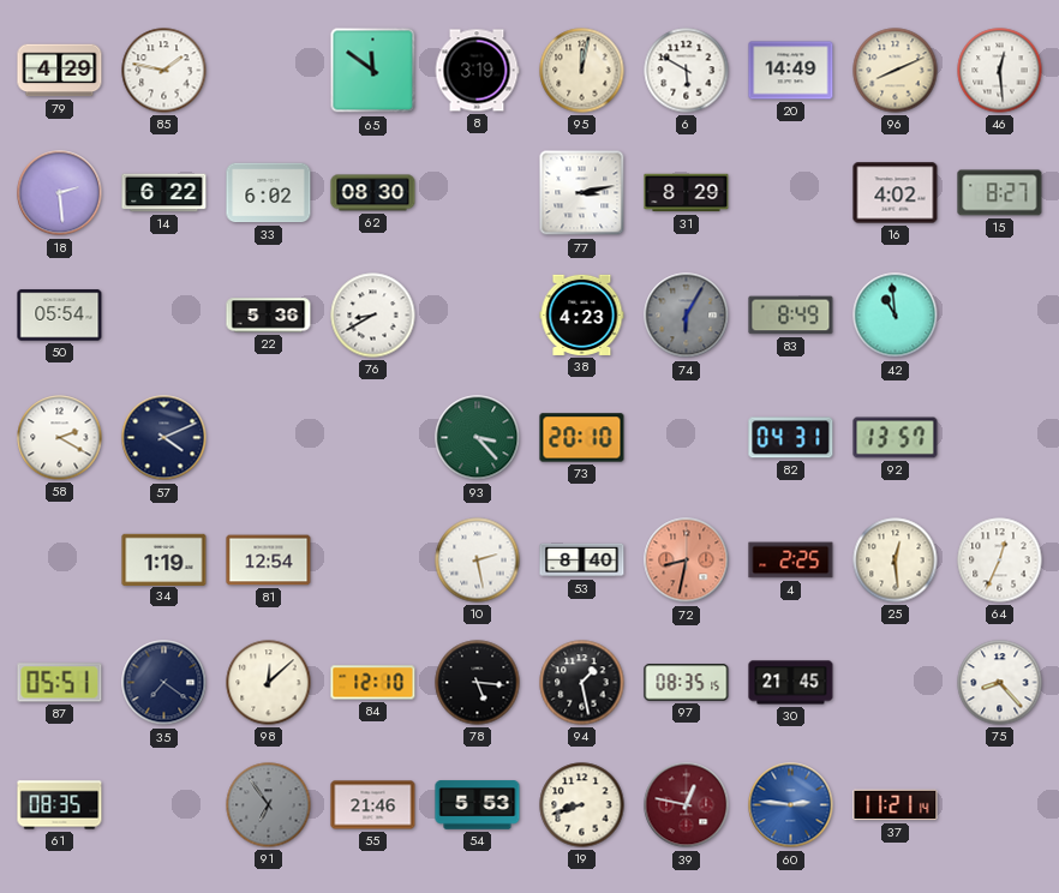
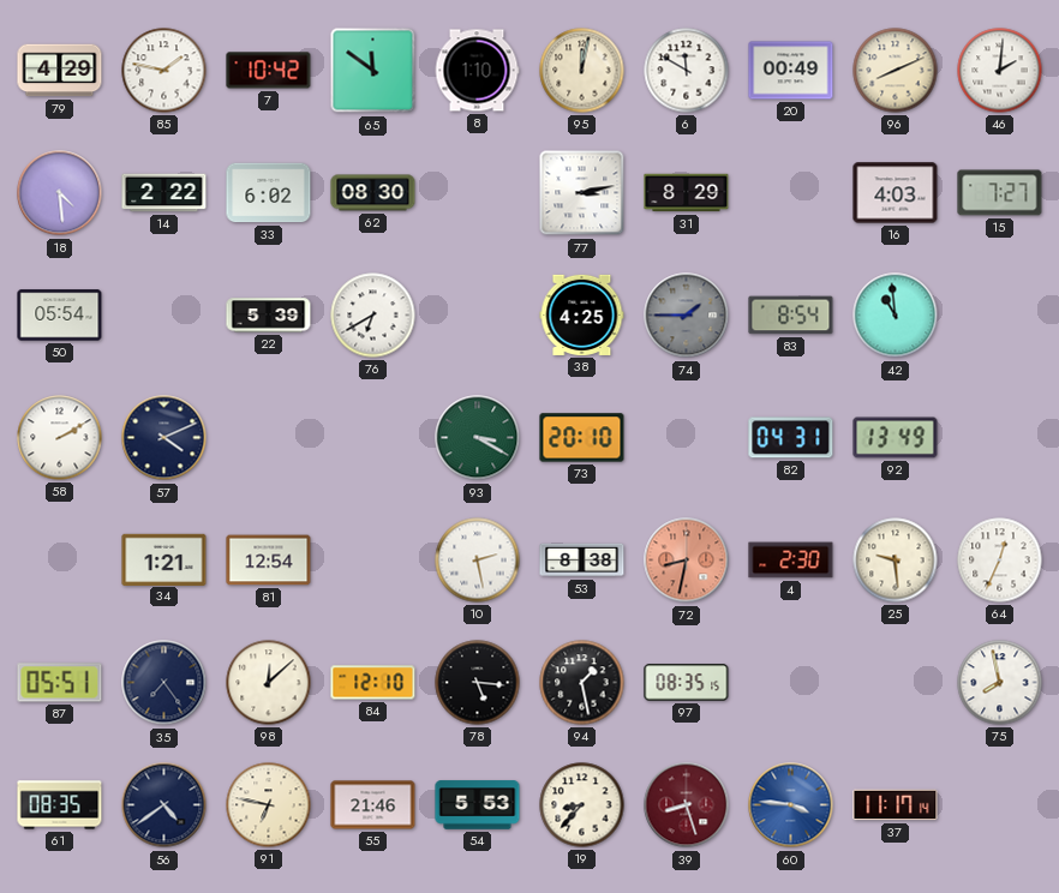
7: none -> 10:42
8: 3:19 -> 1:10
6: 5:50 -> 11:50
20: 14:49 -> 00:49
46: 12:29 -> 2:01
18: 2:29 -> 4:29
14: 6:22 -> 2:22
16: 4:02 -> 4:03
15: 8:27 -> 7:27
22: 5:36 -> 5:39
76: 8:40 -> 6:40
38: 4:23 -> 4:25
74: 6:05 -> 1:45
83: 8:49 -> 8:54
58: 2:20 -> 2:10
93: 3:23 -> 3:20
92: 13:57 -> 13:49
34: 1:19 -> 1:21
53: 8:40 -> 8:38
4: 2:25 -> 2:30
25: 12:29 -> 9:29
35: 7:21 -> 7:24
30: 21:45 -> none
75: 8:23 -> 7:58
56: none -> 4:39
91: 6:54 -> 6:47
91 dial: grey -> cream
19: 8:42 -> 8:37
39: 12:47 -> 8:27
60: 2:46 -> 3:46
37: 11:21 -> 11:17
